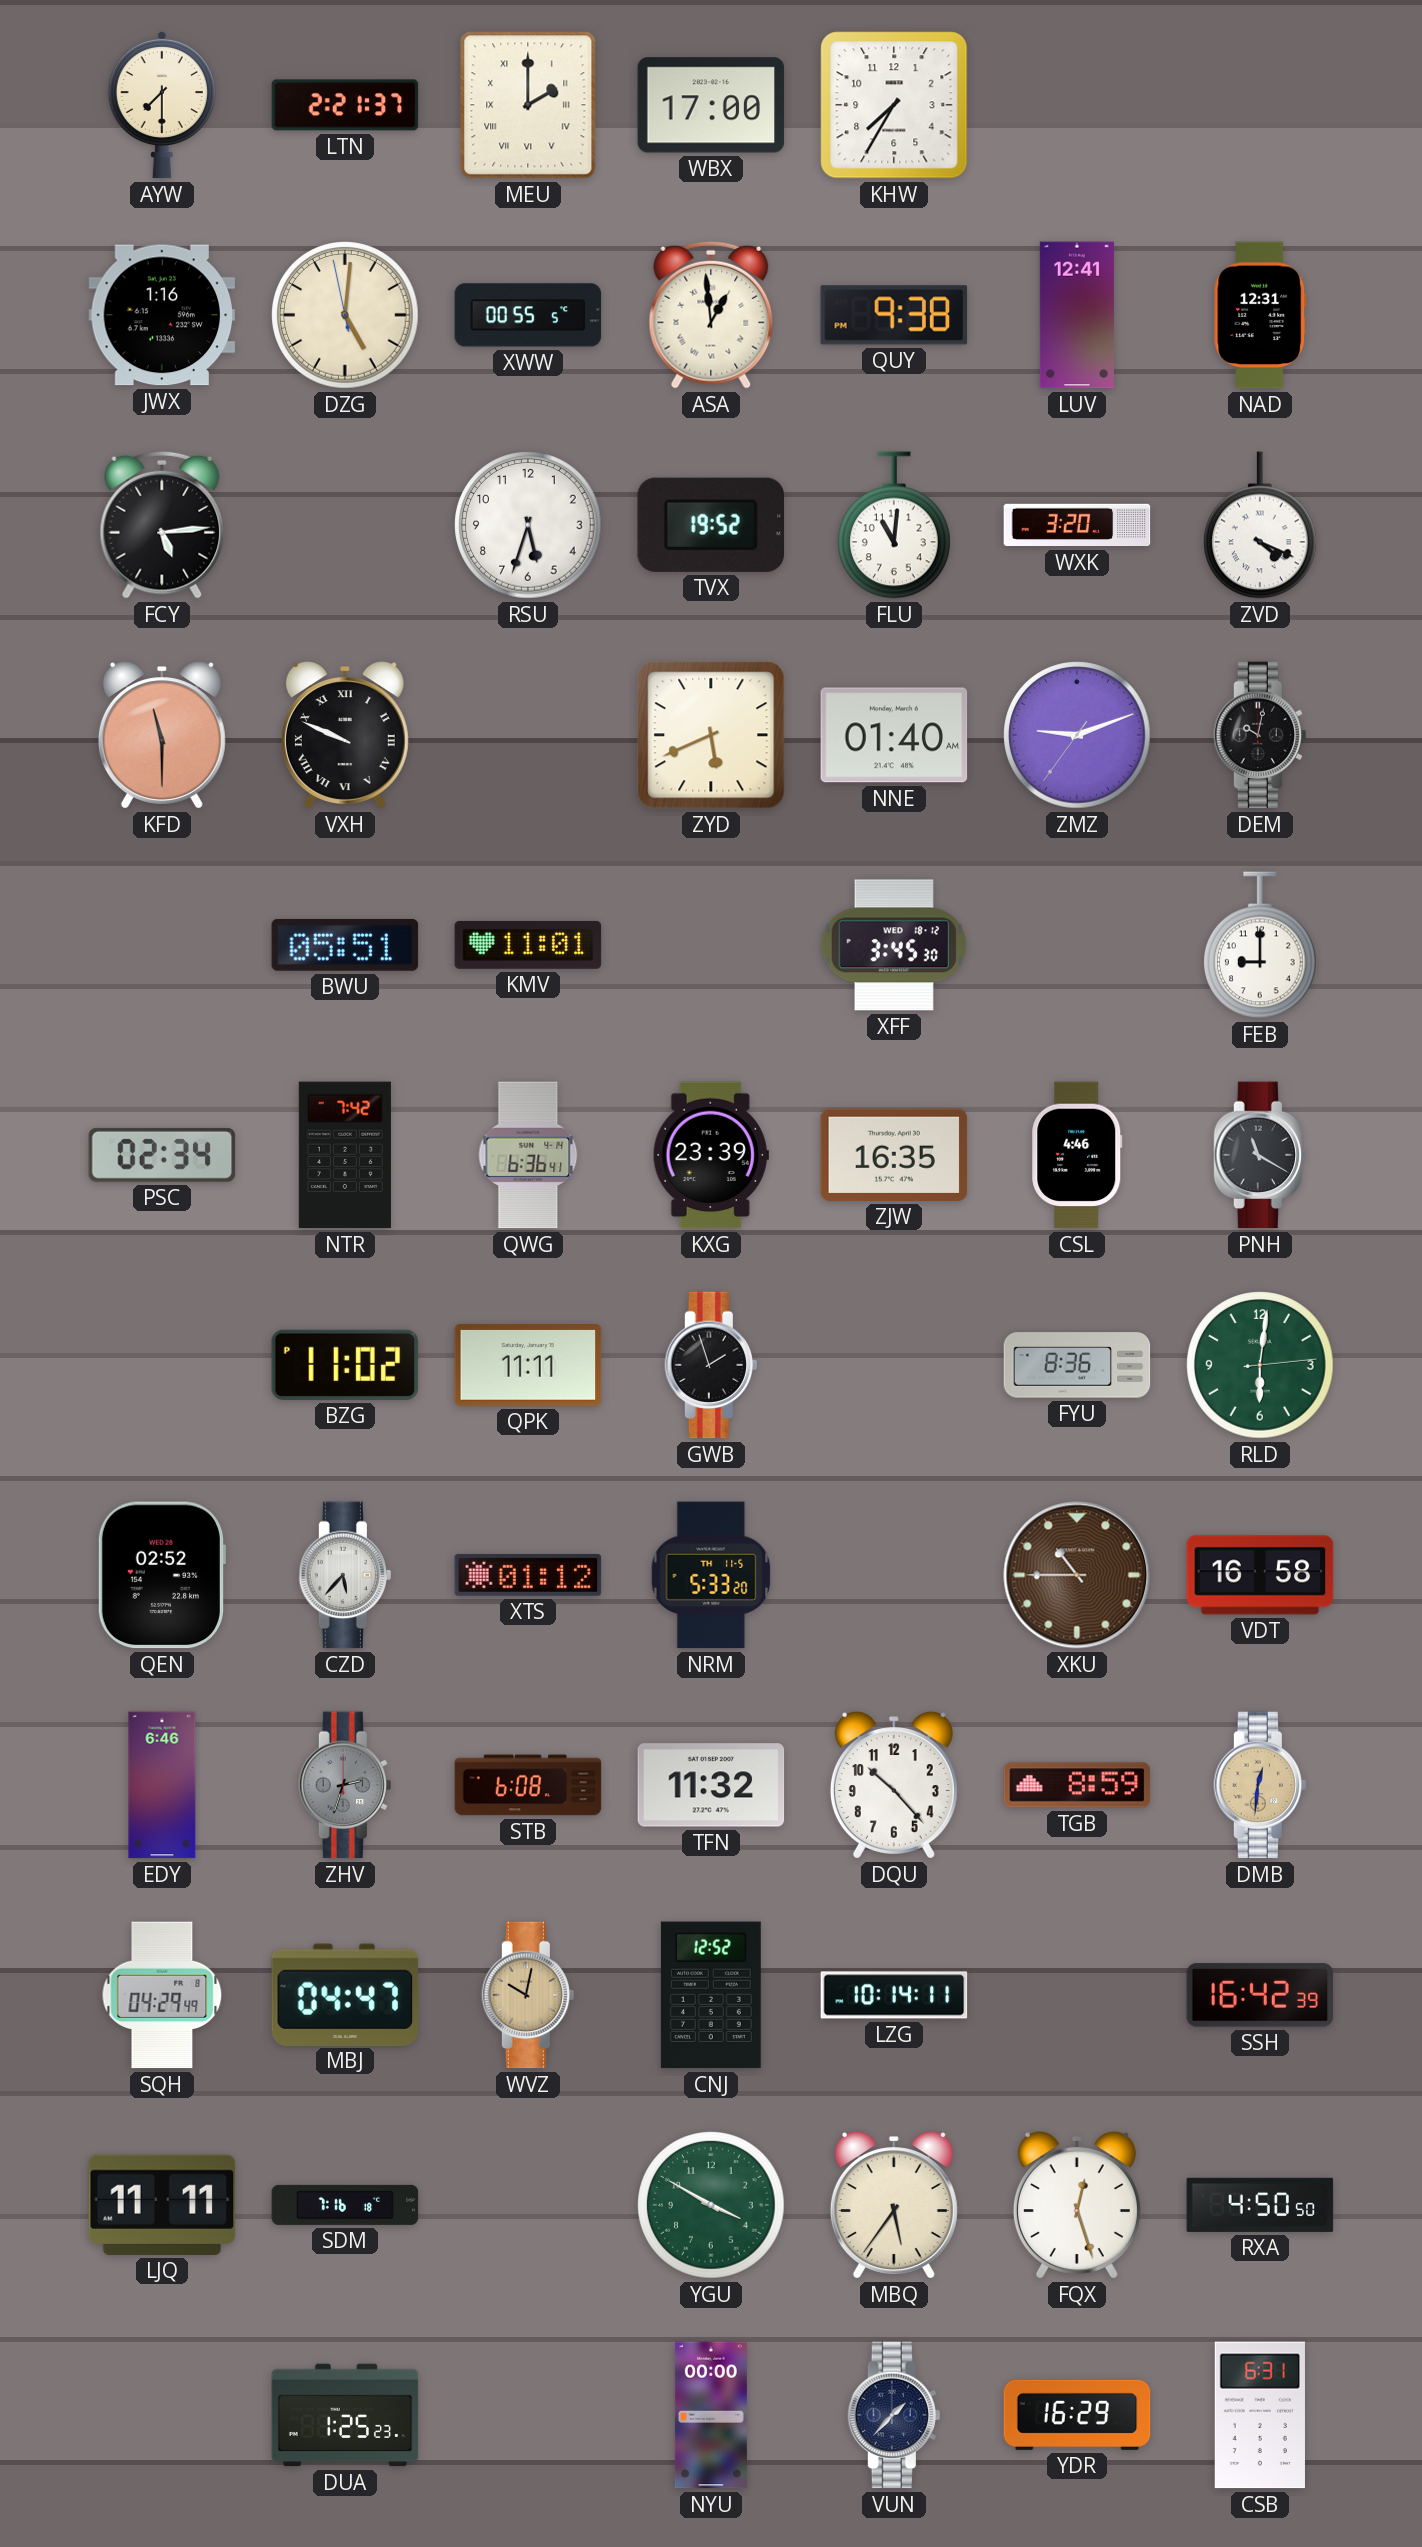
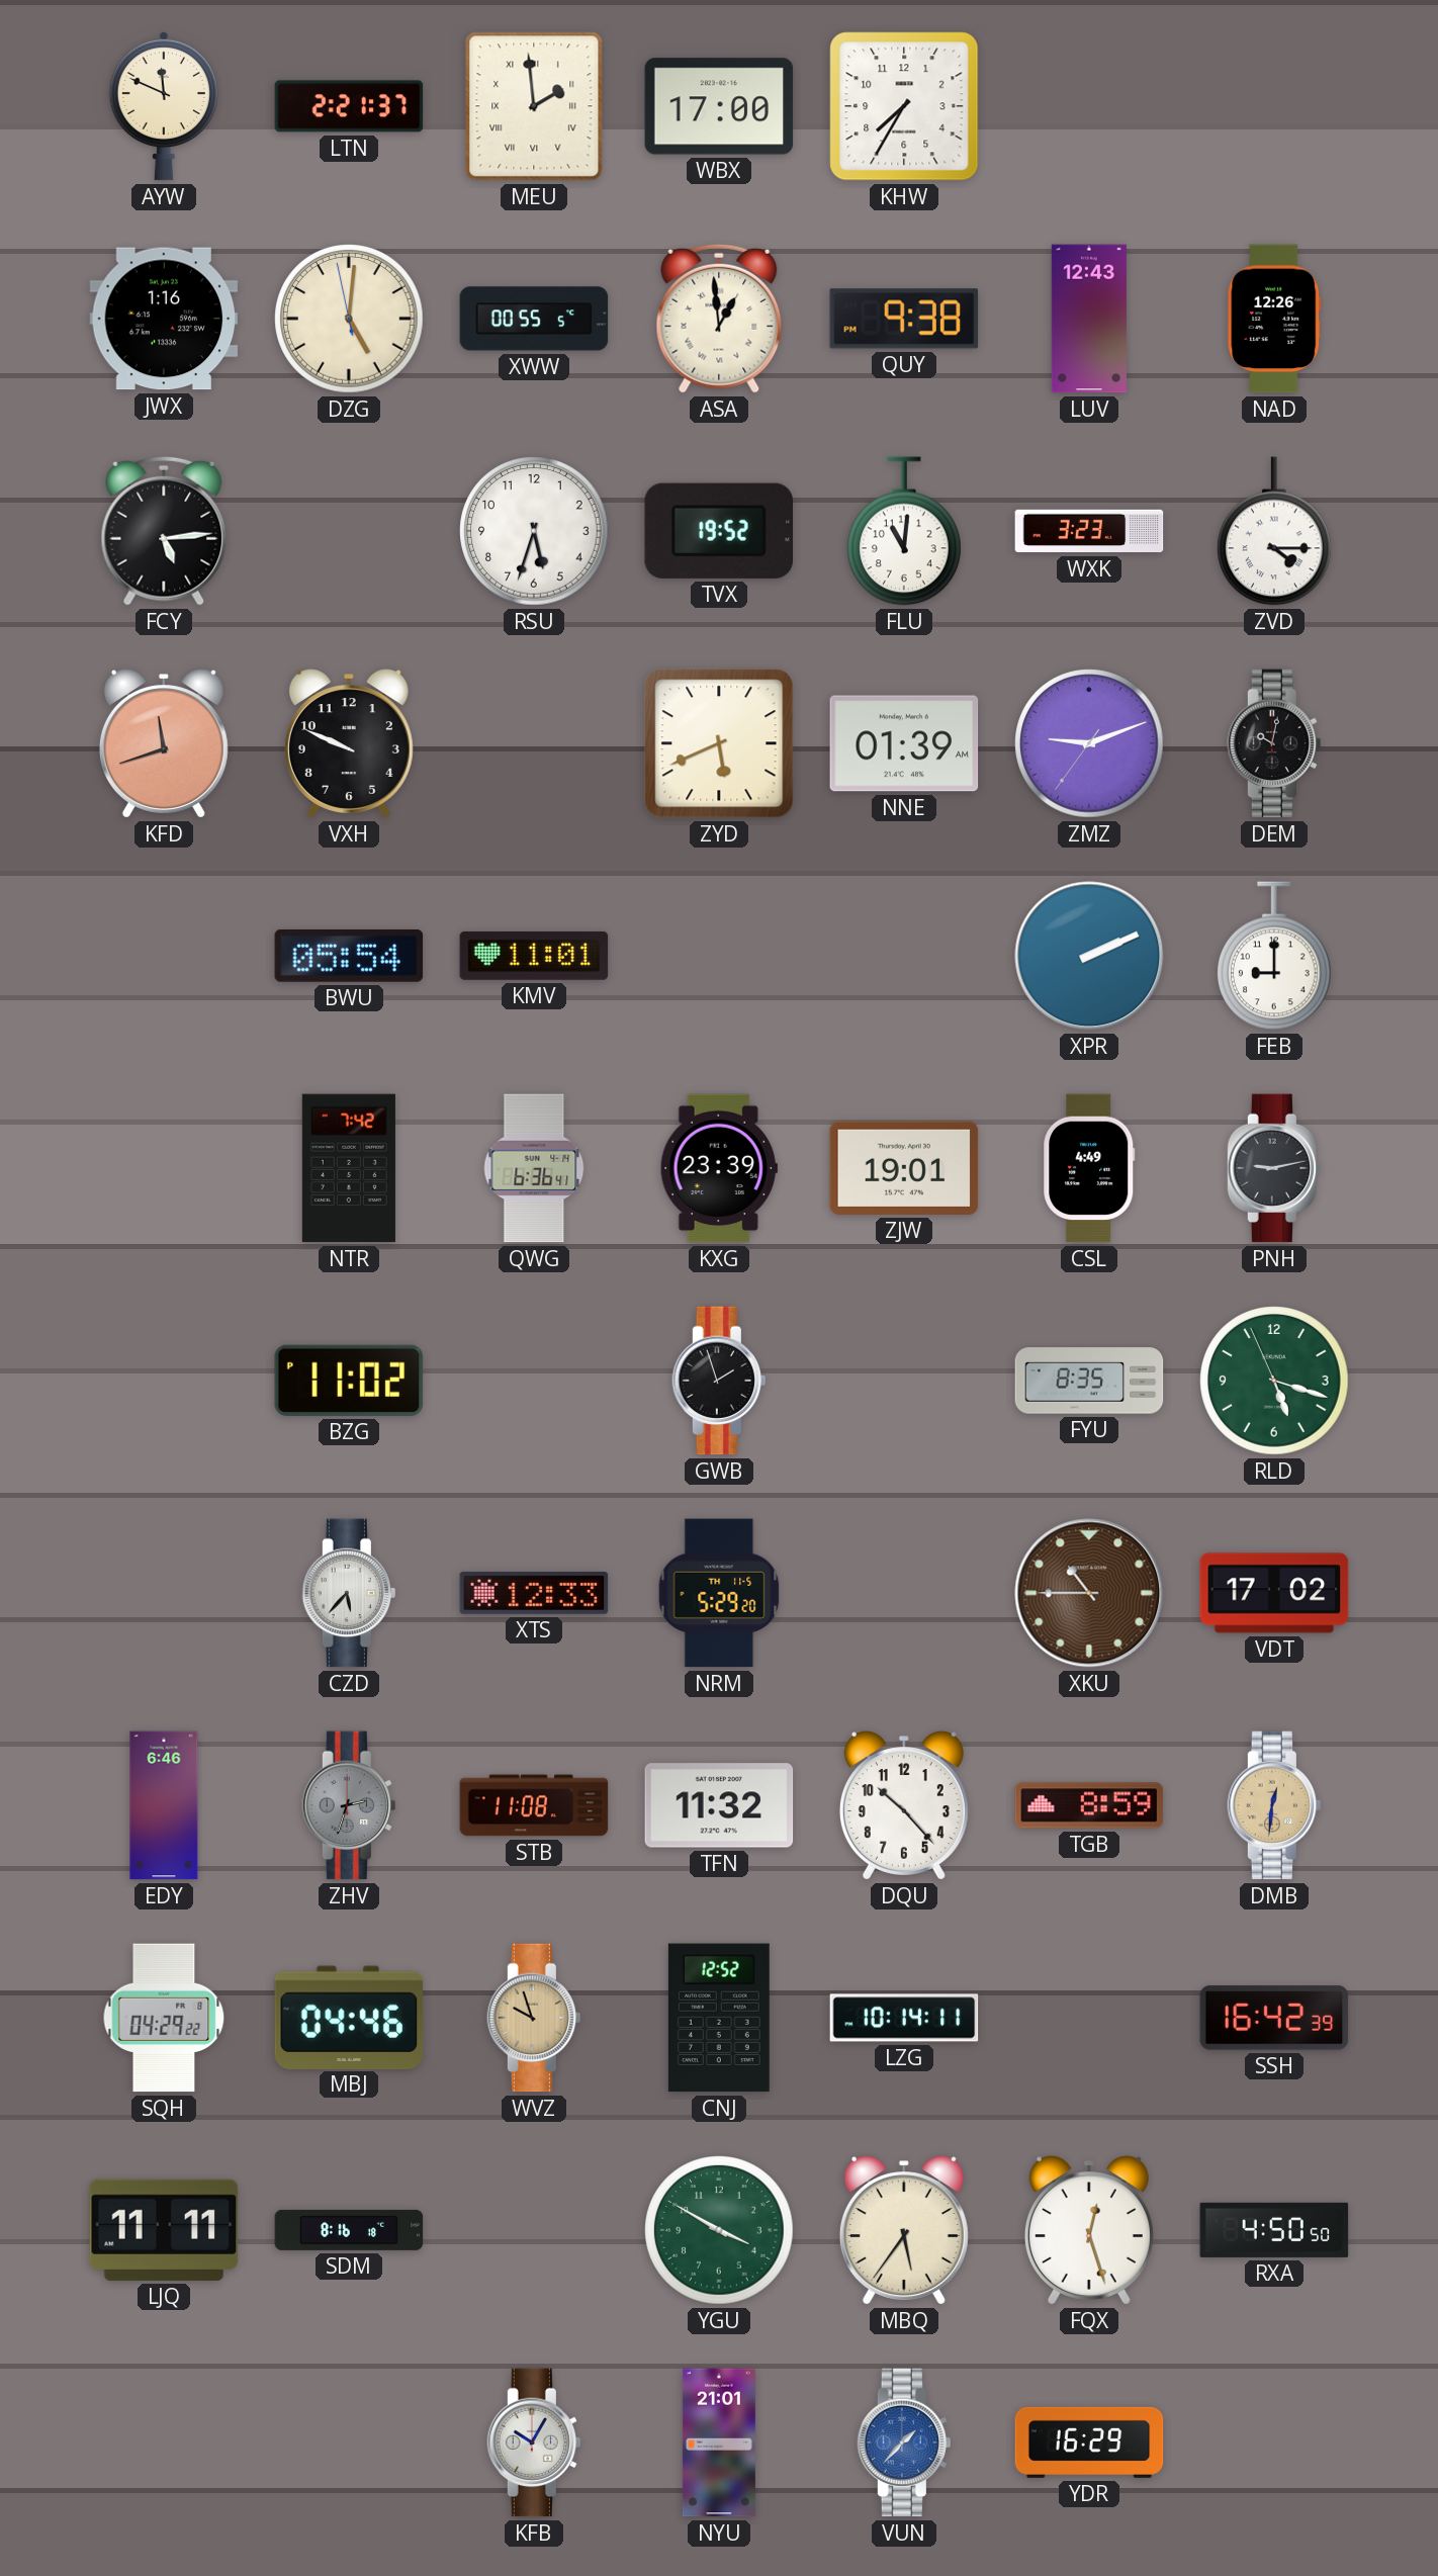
AYW: 7:30 -> 11:49
MEU: 2:00 -> 1:59
LUV: 12:41 -> 12:43
NAD: 12:31 -> 12:26
WXK: 3:20 -> 3:23
ZVD: 4:19 -> 4:15
KFD: 11:30 -> 11:42
VXH numerals: Roman -> Arabic
NNE: 01:40 -> 01:39
BWU: 05:51 -> 05:54
XFF: 3:45 -> none
XPR: none -> 2:11
PSC: 02:34 -> none
ZJW: 16:35 -> 19:01
CSL: 4:46 -> 4:49
PNH: 11:20 -> 9:13
QPK: 11:11 -> none
FYU: 8:36 -> 8:35
RLD: 6:01 -> 5:17
QEN: 02:52 -> none
XTS: 01:12 -> 12:33
NRM: 5:33 -> 5:29
VDT: 16:58 -> 17:02
STB: 6:08 -> 11:08
SQH: 04:29:49 -> 04:29:22
MBJ: 04:47 -> 04:46
WVZ: 10:02 -> 9:57
SDM: 7:16 -> 8:16
DUA: 1:25 -> none
KFB: none -> 10:05
NYU: 00:00 -> 21:01
VUN dial: navy -> blue
CSB: 6:31 -> none
